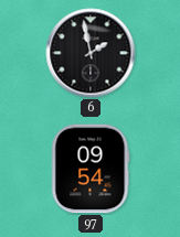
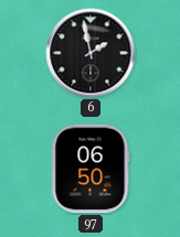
97: 09:54 -> 06:50
